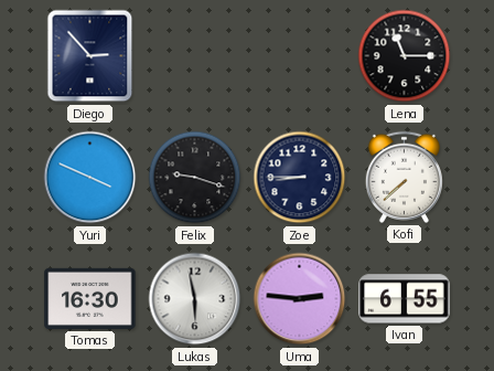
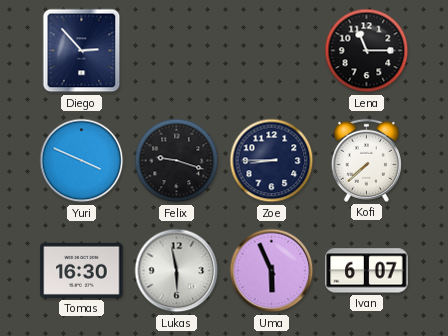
Uma: 2:46 -> 5:56
Ivan: 6:55 -> 6:07
